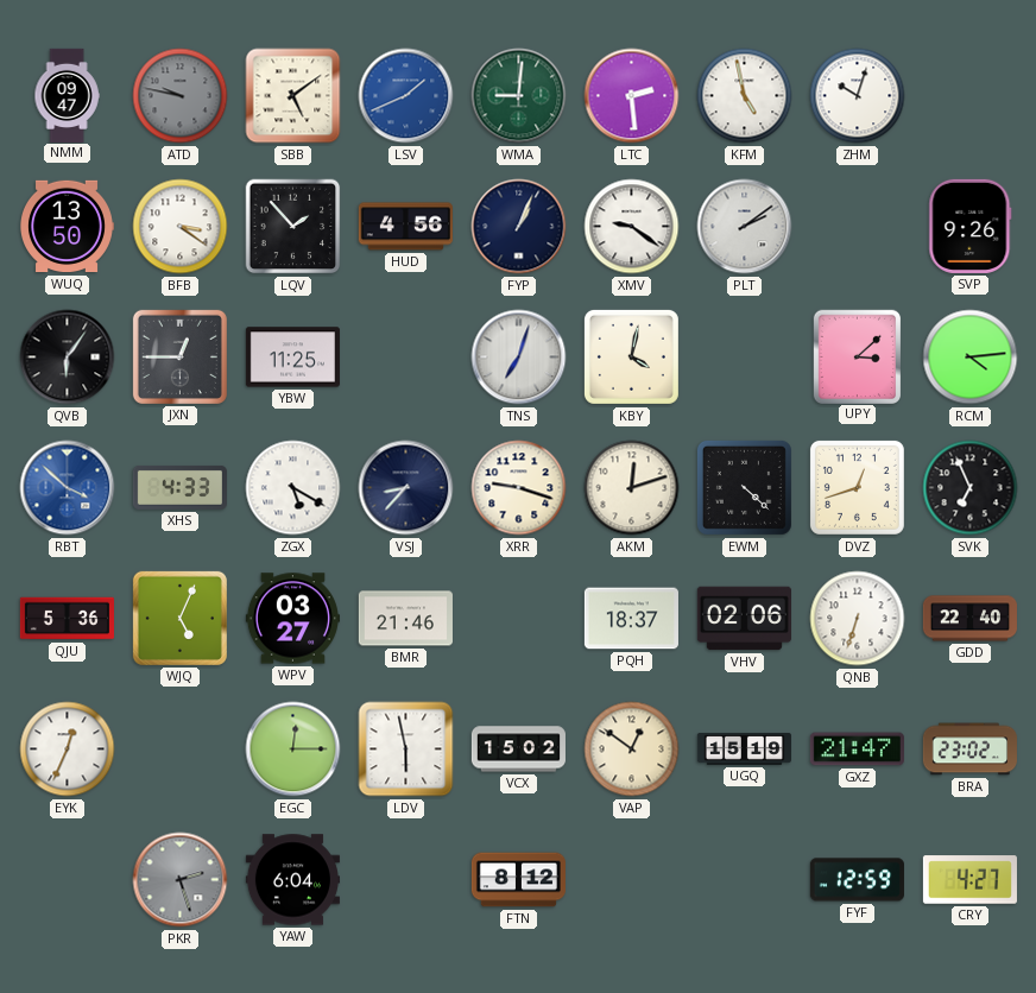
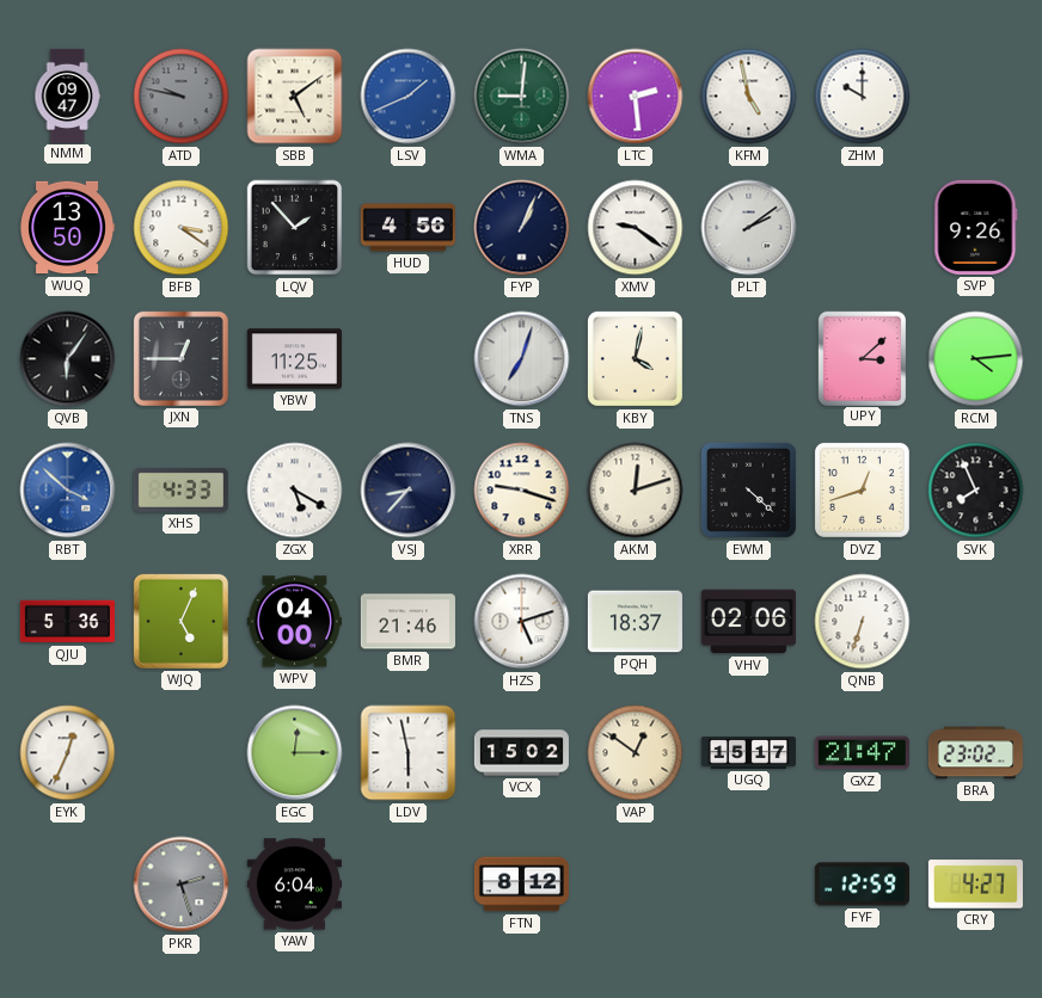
ZHM: 10:03 -> 10:00
SVK: 6:56 -> 7:56
WPV: 03:27 -> 04:00
HZS: none -> 5:12
GDD: 22:40 -> none
UGQ: 15:19 -> 15:17
